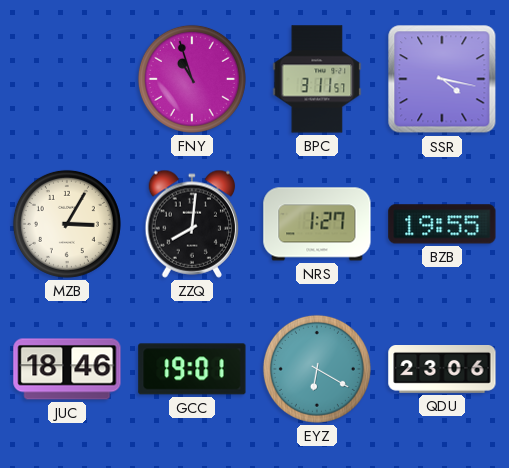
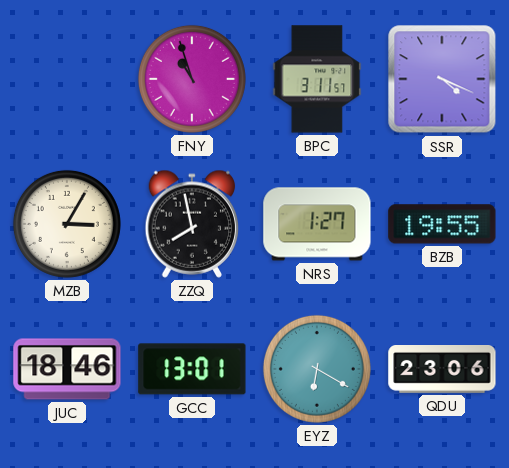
SSR: 4:17 -> 4:19
ZZQ: 8:01 -> 7:58
GCC: 19:01 -> 13:01
